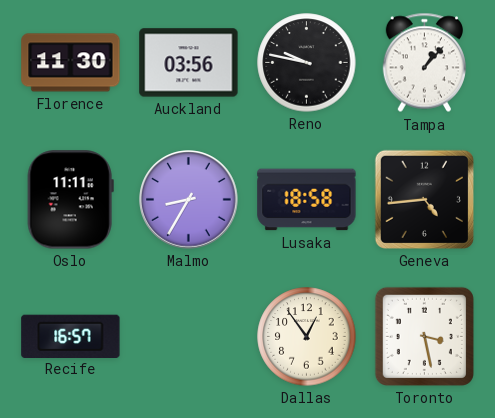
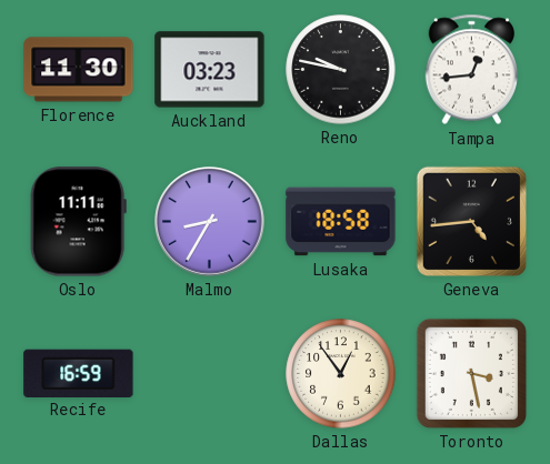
Auckland: 03:56 -> 03:23
Tampa: 1:07 -> 12:44
Recife: 16:57 -> 16:59
